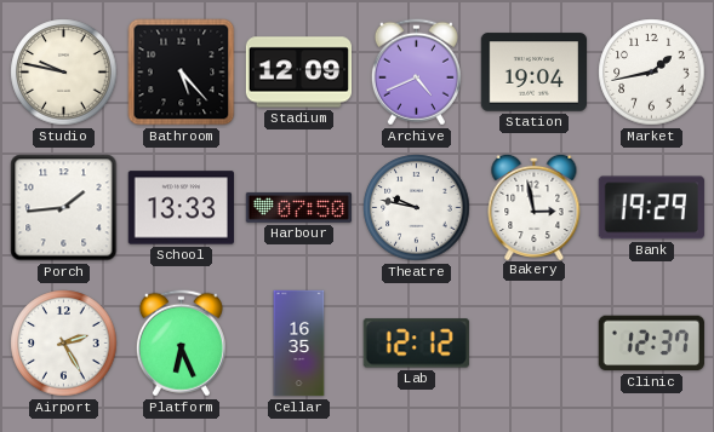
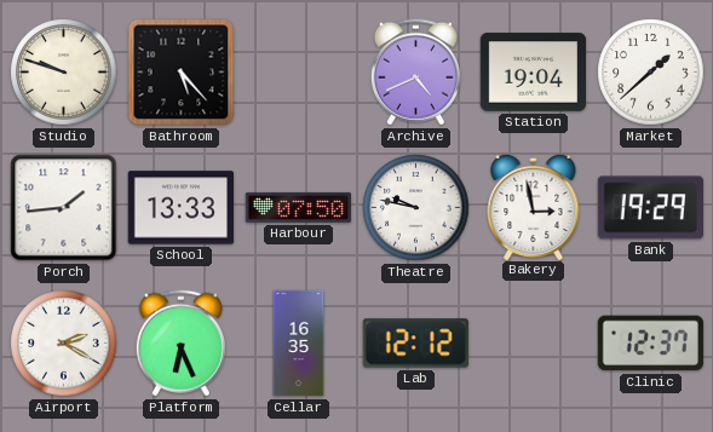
Studio: 9:47 -> 9:48
Stadium: 12:09 -> none
Market: 1:43 -> 1:38
Airport: 2:25 -> 2:20
